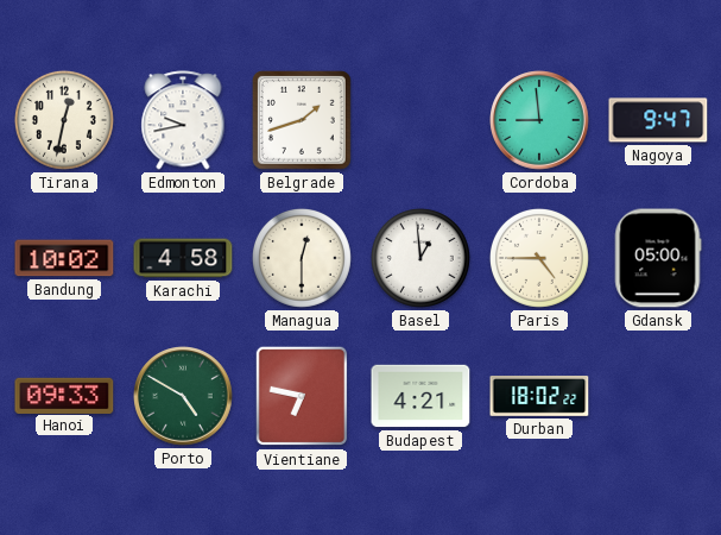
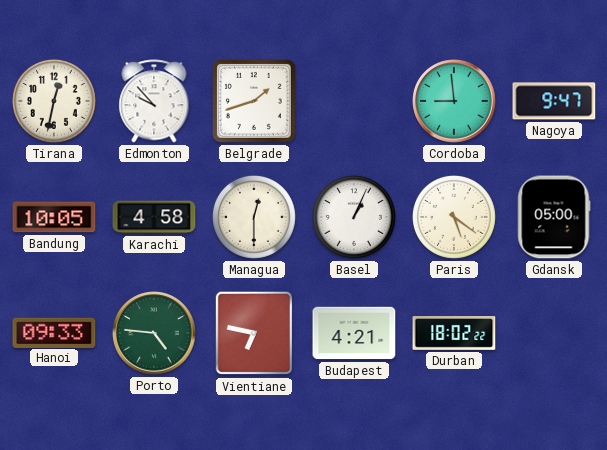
Edmonton: 9:43 -> 9:53
Bandung: 10:02 -> 10:05
Basel: 12:59 -> 1:04
Paris: 4:45 -> 5:21
Porto: 4:50 -> 4:46
